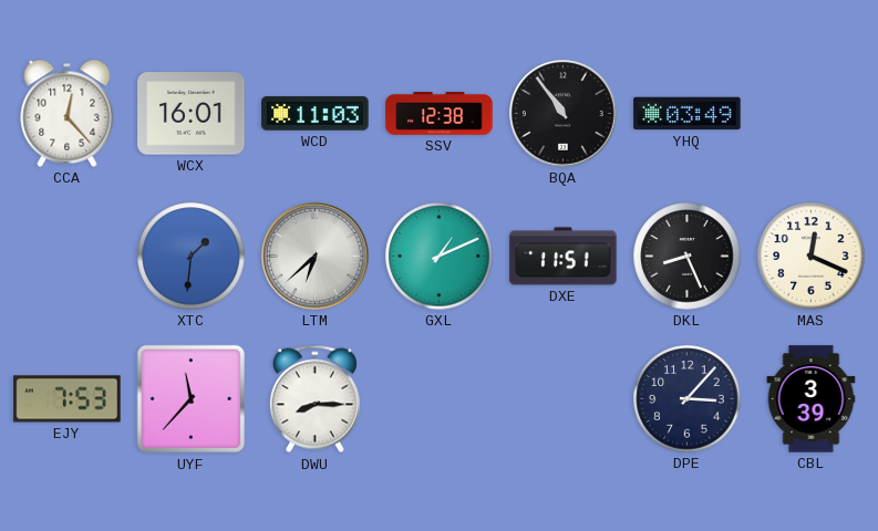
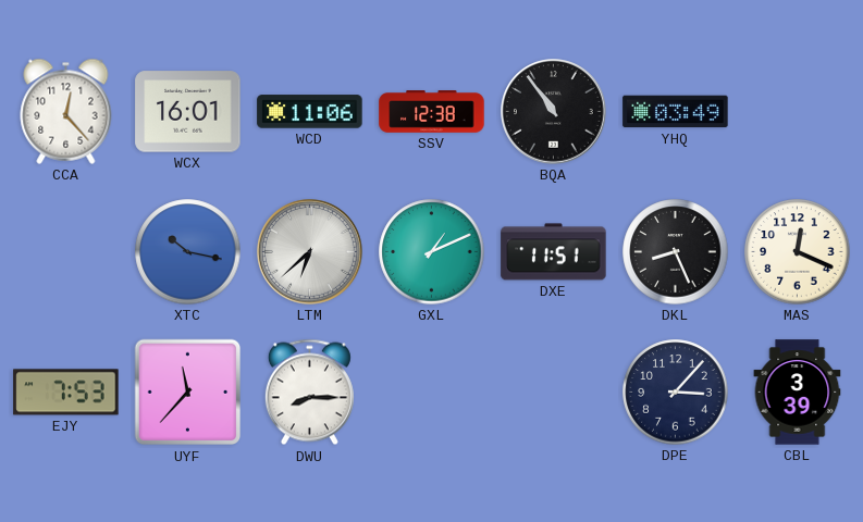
WCD: 11:03 -> 11:06
XTC: 1:31 -> 10:17
